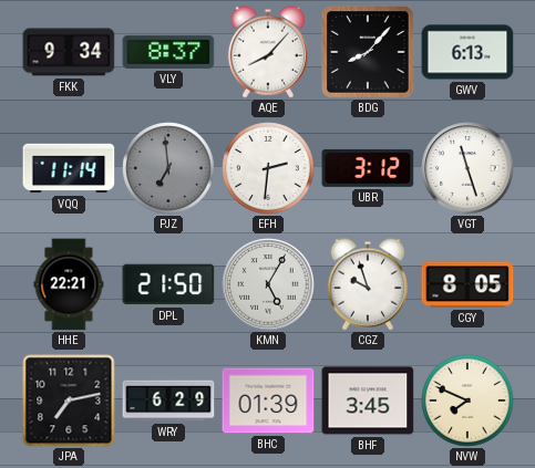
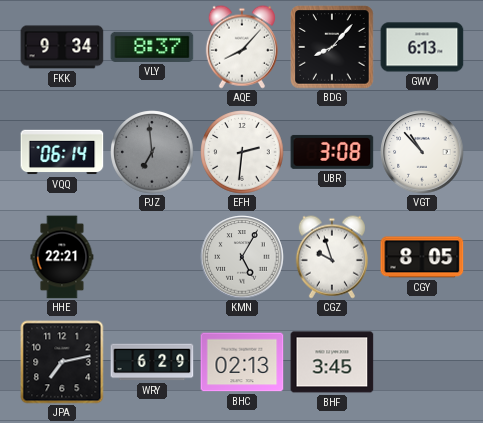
VQQ: 11:14 -> 06:14
UBR: 3:12 -> 3:08
VGT: 11:27 -> 10:53
DPL: 21:50 -> none
BHC: 01:39 -> 02:13
NVW: 7:49 -> none
